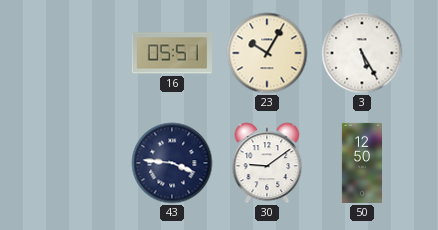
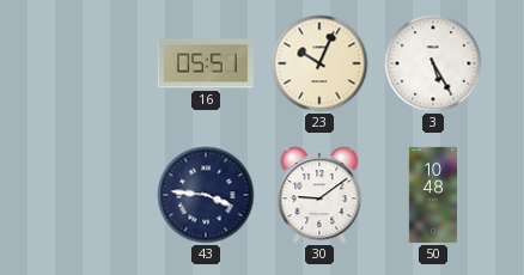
23: 10:05 -> 10:04
50: 12:50 -> 10:48
